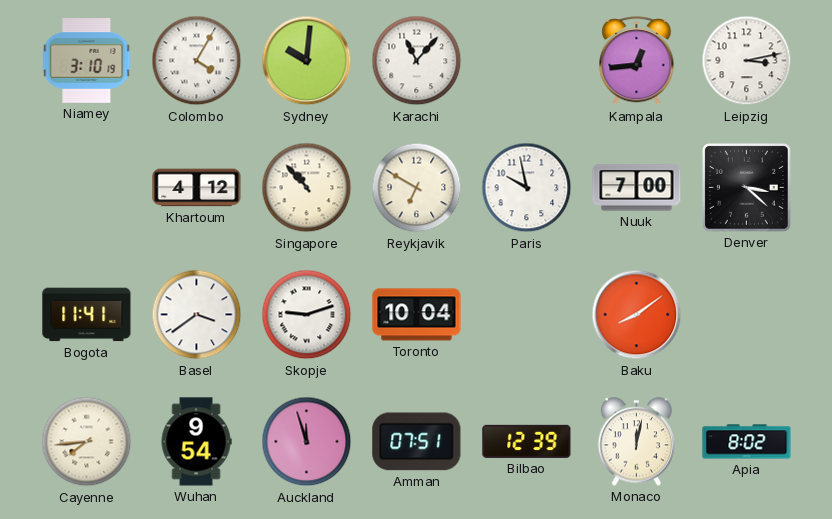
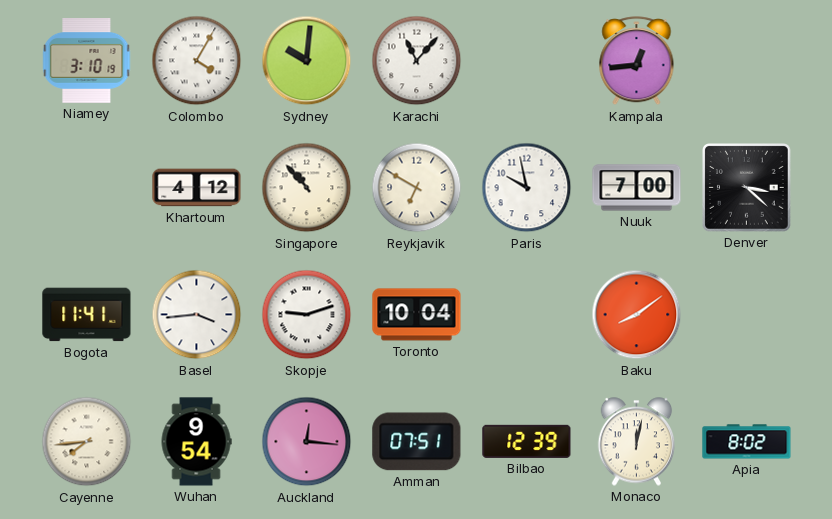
Leipzig: 3:13 -> none
Basel: 3:39 -> 3:44
Auckland: 11:57 -> 12:16
